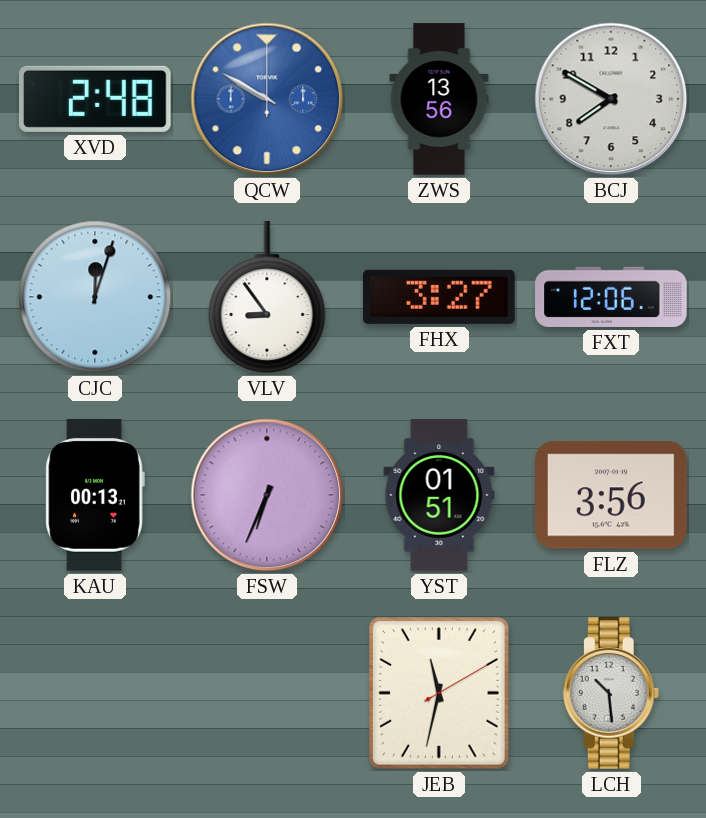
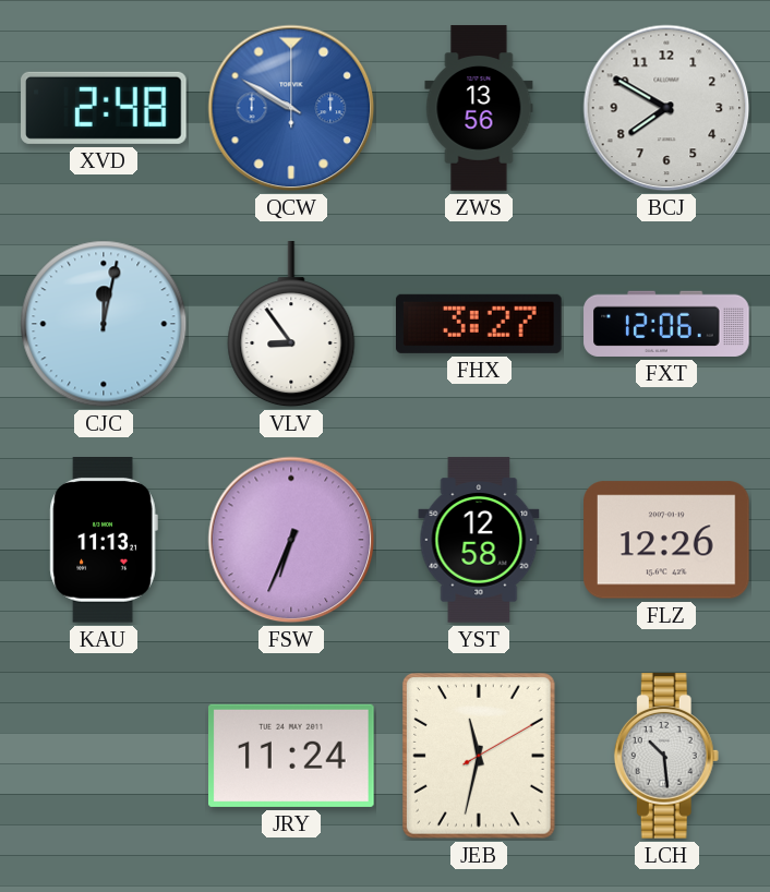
CJC: 12:03 -> 12:02
KAU: 00:13 -> 11:13
YST: 01:51 -> 12:58
FLZ: 3:56 -> 12:26
JRY: none -> 11:24
